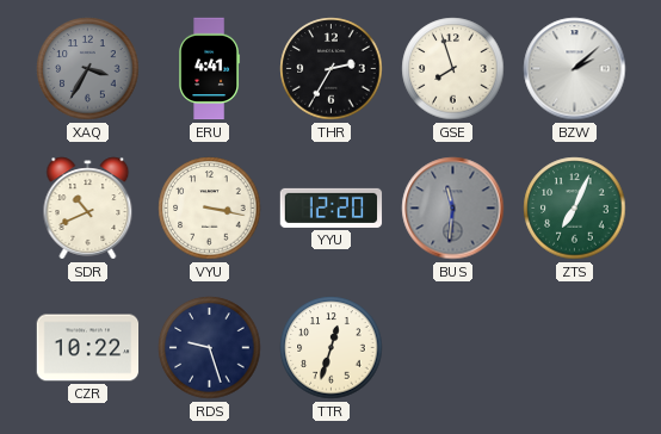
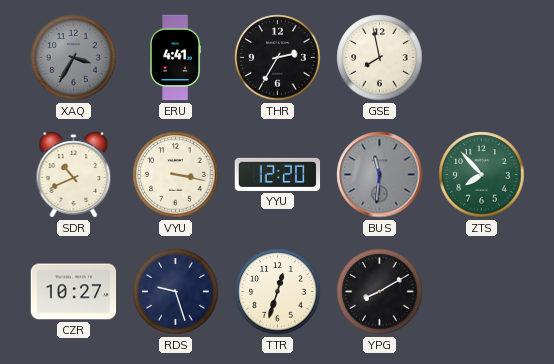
GSE: 7:57 -> 7:58
BZW: 2:08 -> none
ZTS: 7:04 -> 7:53
CZR: 10:22 -> 10:27
YPG: none -> 8:10
